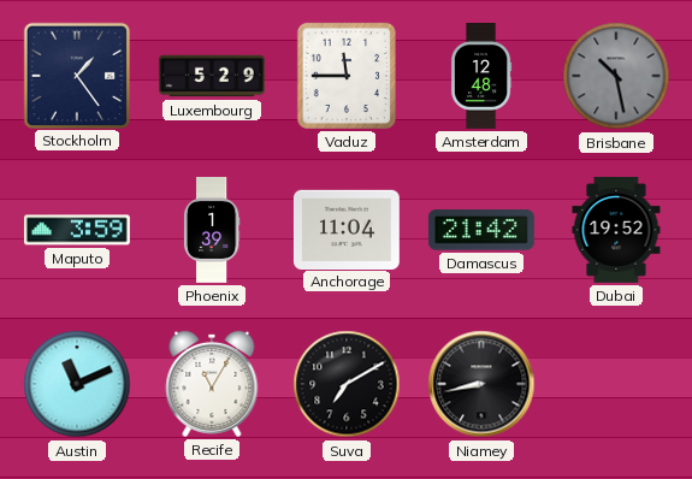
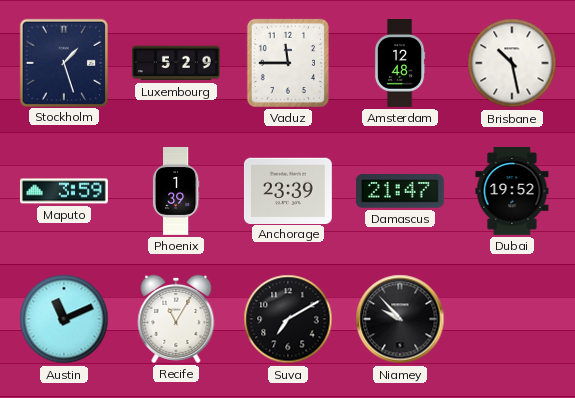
Stockholm: 1:24 -> 1:27
Brisbane dial: grey -> white
Anchorage: 11:04 -> 23:39
Damascus: 21:42 -> 21:47
Niamey: 8:43 -> 9:53
